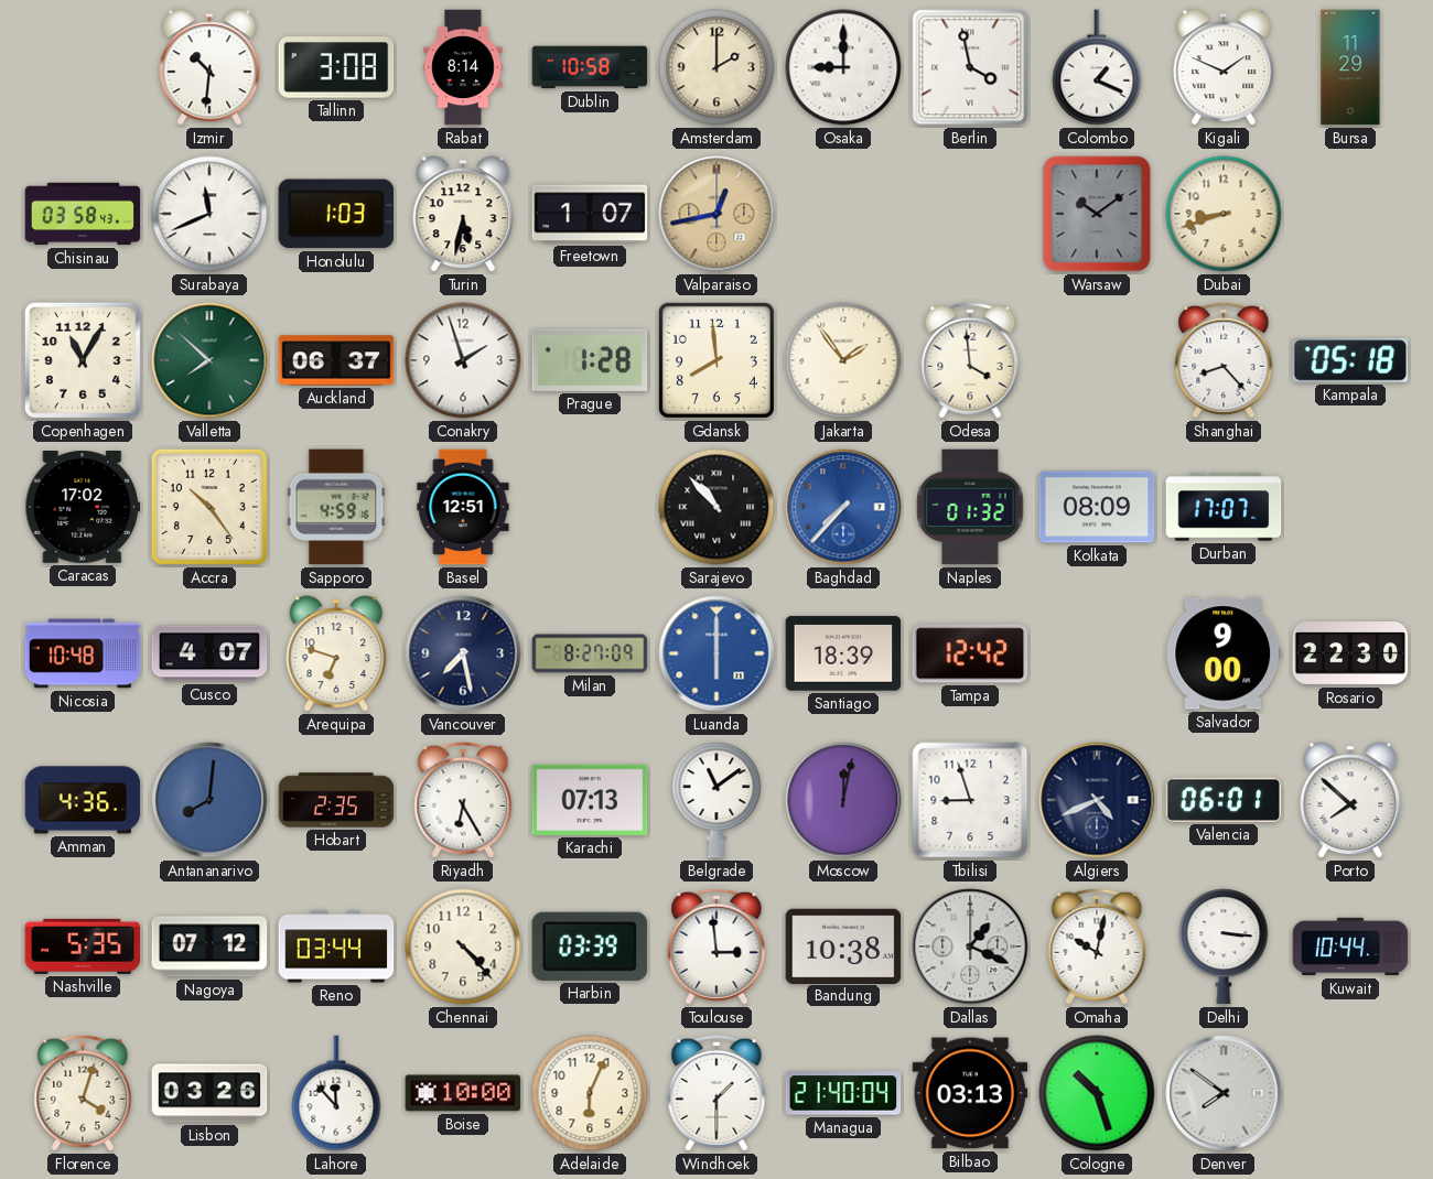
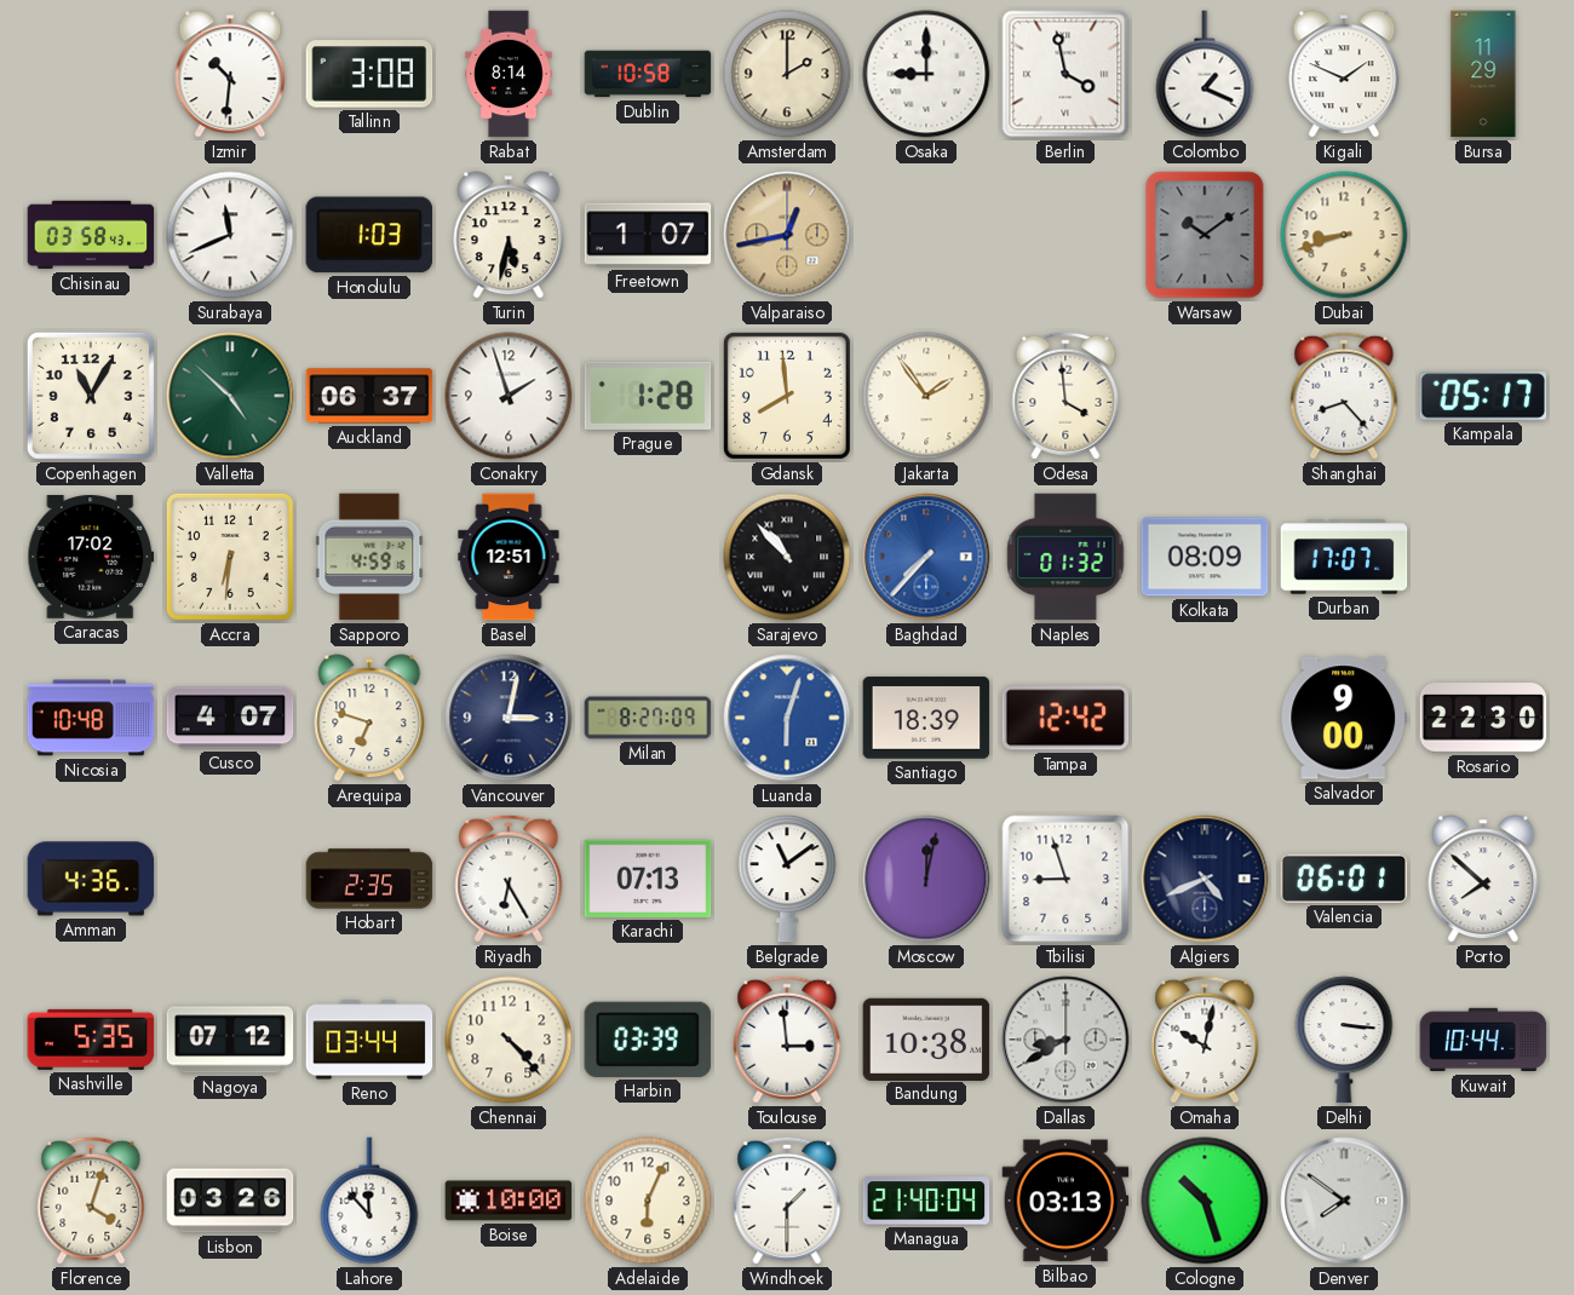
Valletta: 7:52 -> 4:52
Kampala: 05:18 -> 05:17
Accra: 10:24 -> 6:31
Vancouver: 7:28 -> 3:02
Luanda: 6:00 -> 6:03
Antananarivo: 8:01 -> none
Dallas: 1:19 -> 8:40
